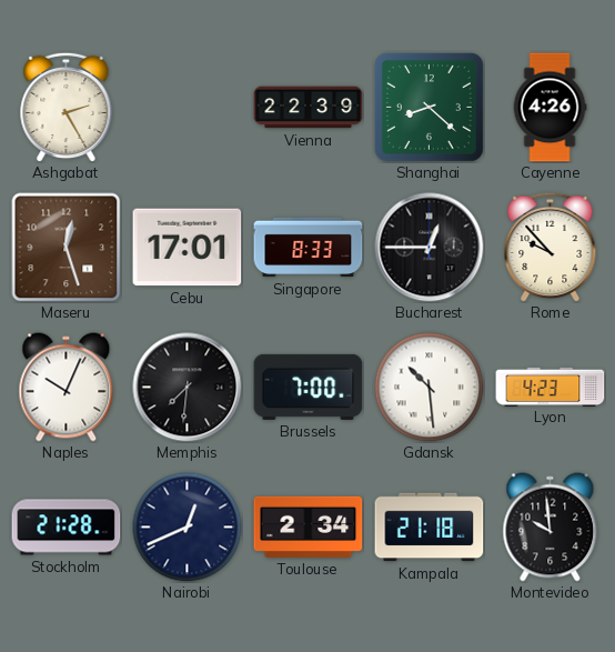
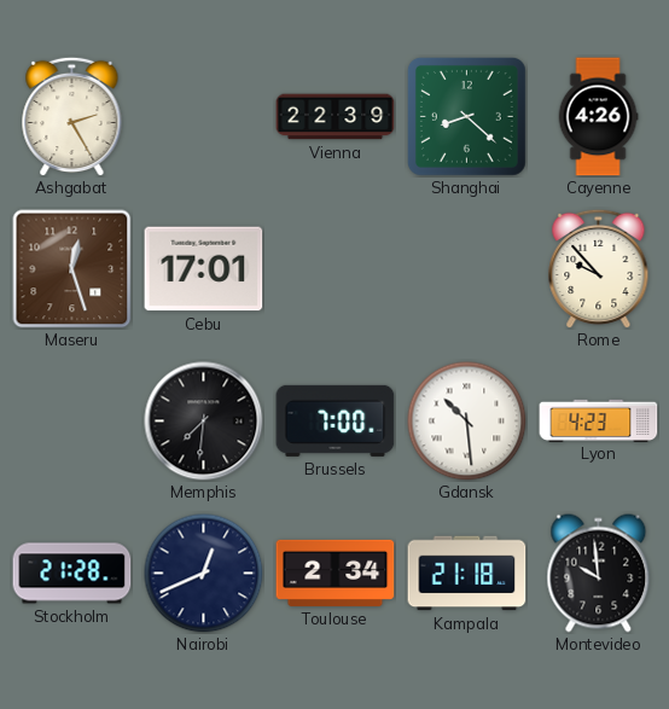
Singapore: 8:33 -> none
Bucharest: 12:45 -> none
Naples: 10:04 -> none
